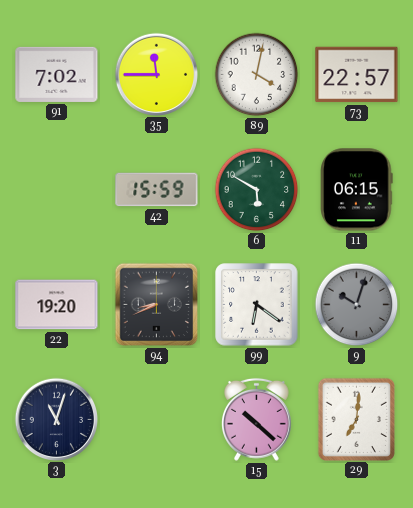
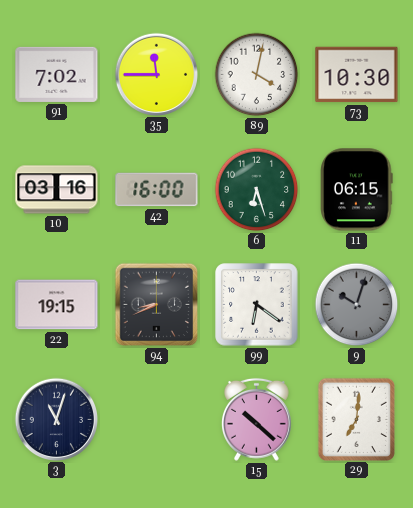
73: 22:57 -> 10:30
10: none -> 03:16
42: 15:59 -> 16:00
6: 5:50 -> 6:27
22: 19:20 -> 19:15
